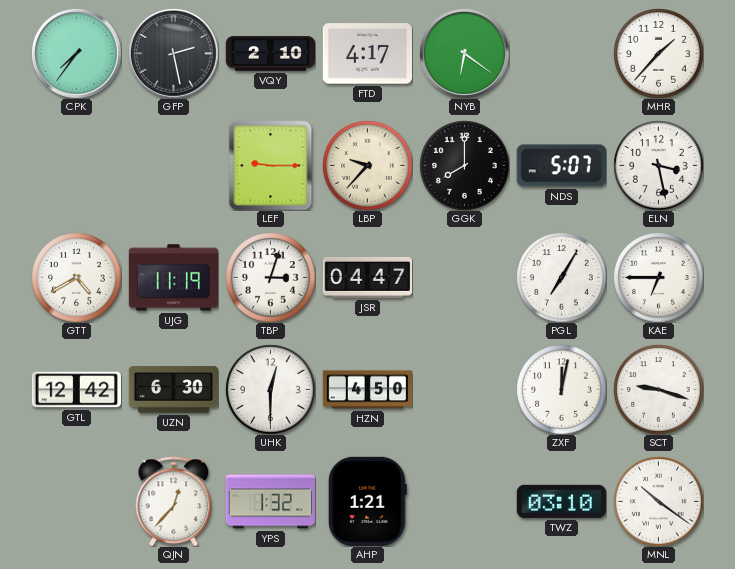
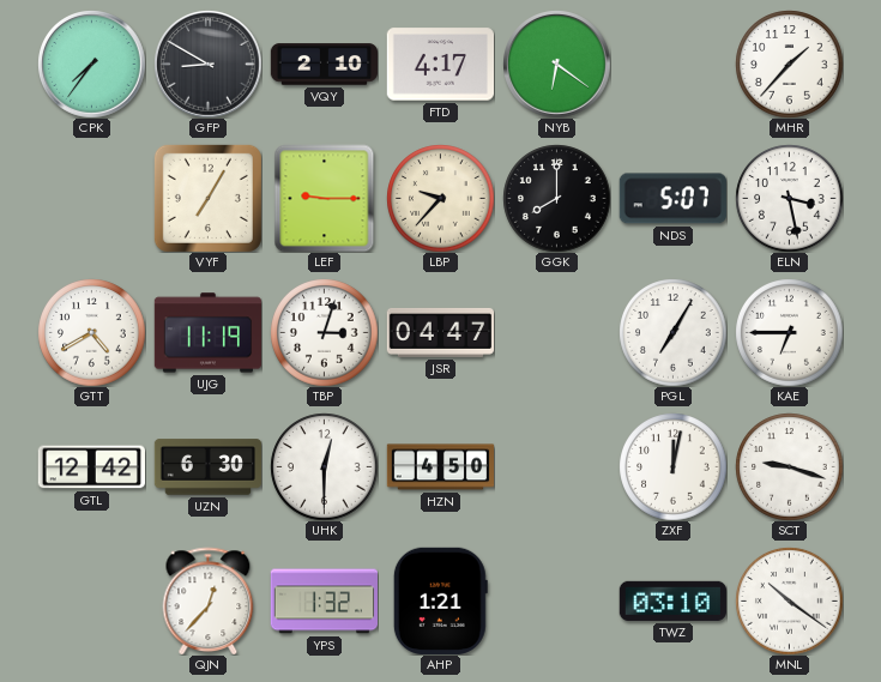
GFP: 2:28 -> 8:50
VYF: none -> 7:05
